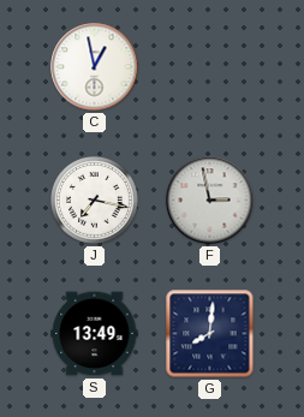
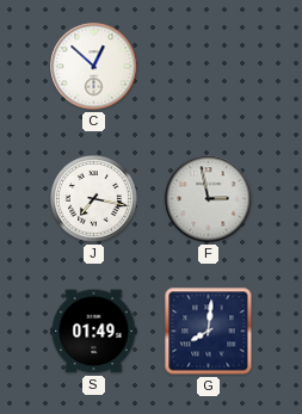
C: 12:58 -> 12:52
S: 13:49 -> 01:49
